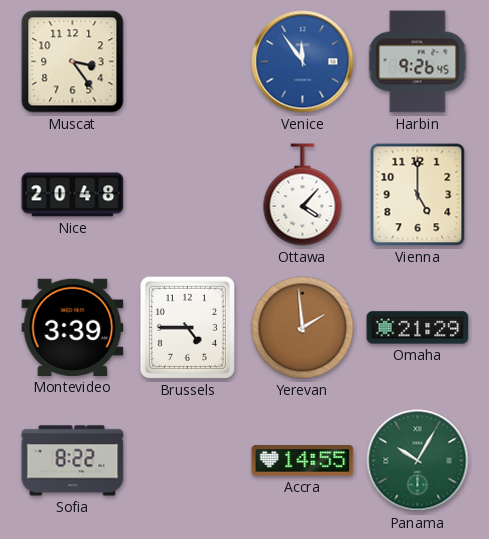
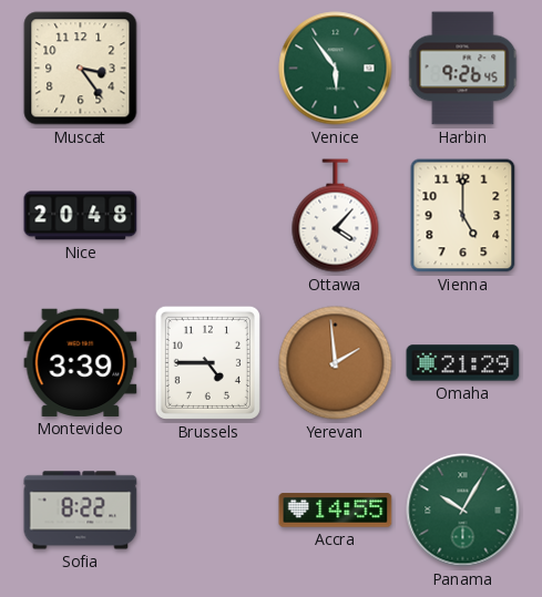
Venice: 11:54 -> 5:54
Venice dial: blue -> green
